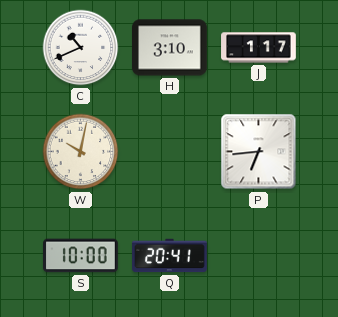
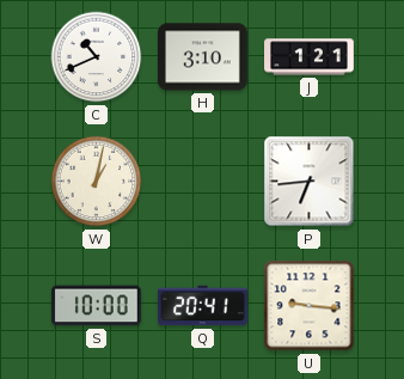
J: 1:17 -> 1:21
W: 10:02 -> 1:02
U: none -> 9:16
